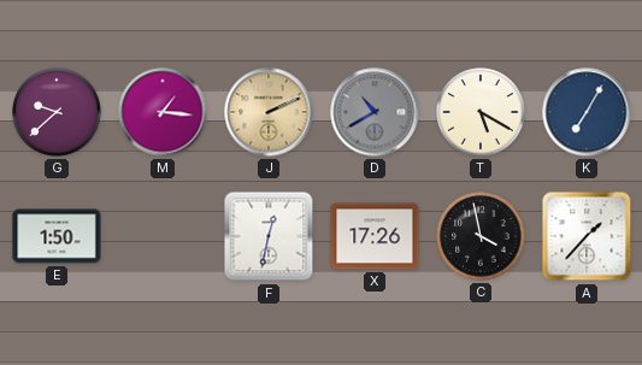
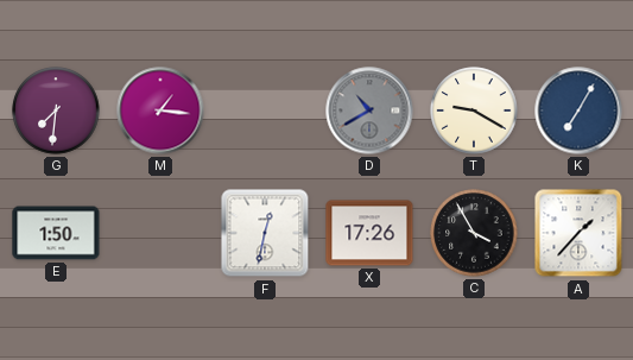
G: 9:38 -> 7:31
J: 2:11 -> none
T: 5:20 -> 9:20
C: 3:58 -> 3:55
